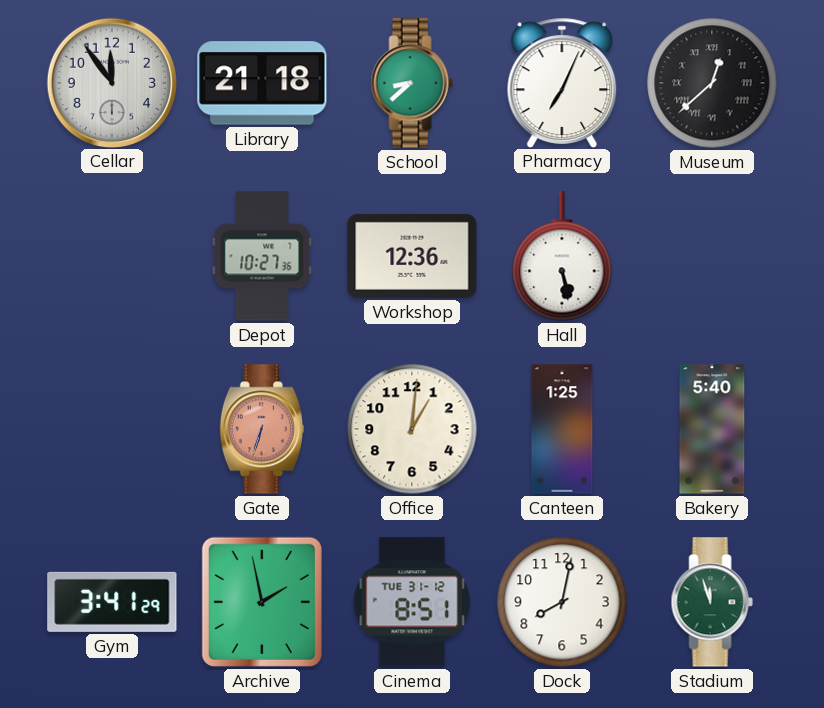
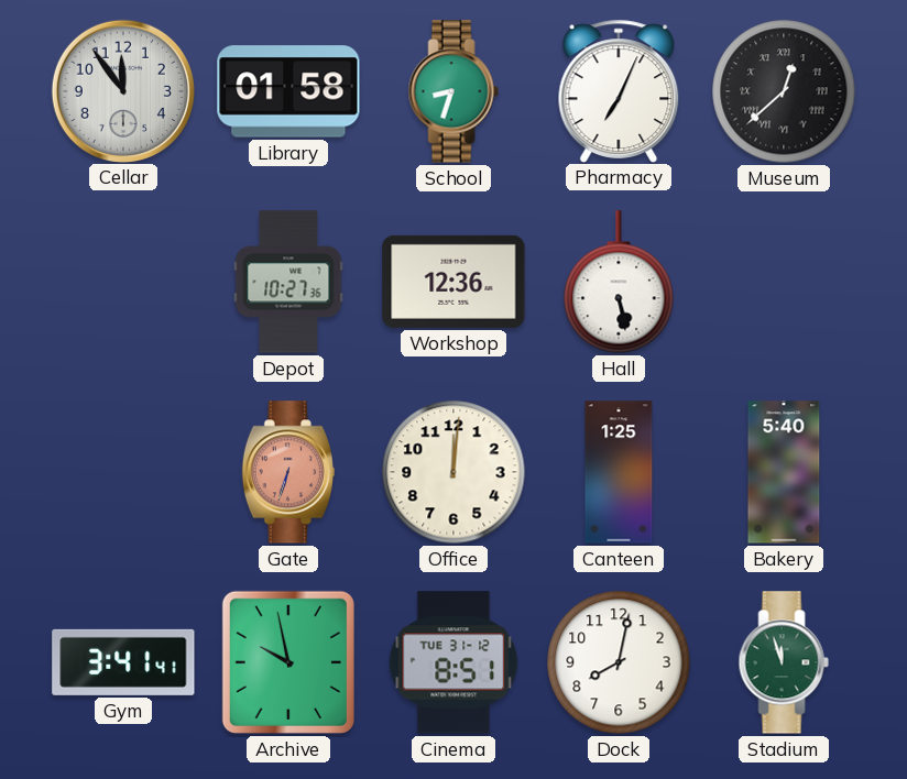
Library: 21:18 -> 01:58
School: 8:38 -> 8:33
Office: 1:01 -> 12:01
Gym: 3:41:29 -> 3:41:41
Archive: 1:58 -> 9:58
